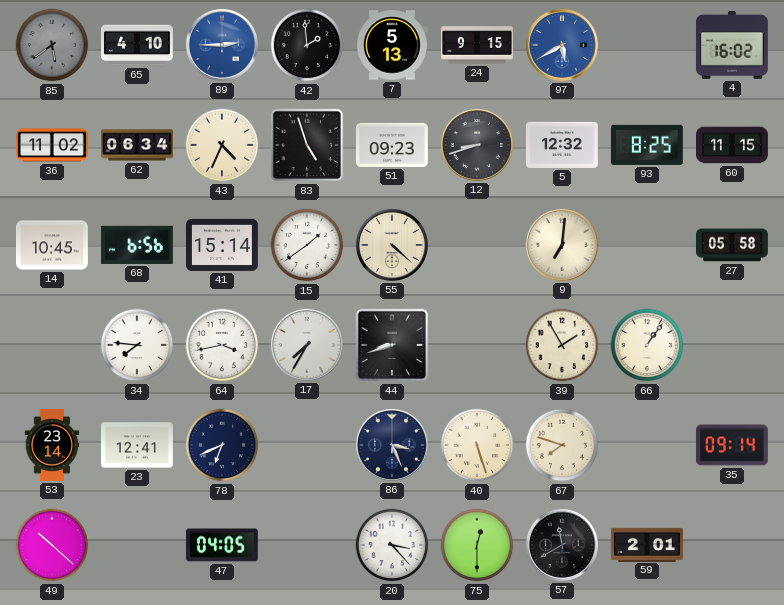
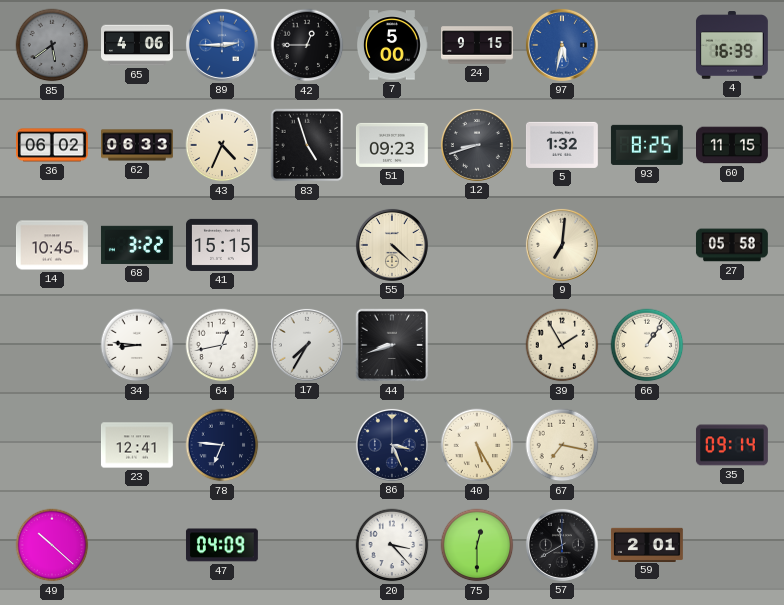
65: 4:10 -> 4:06
42: 1:59 -> 12:45
7: 5:13 -> 5:00
97: 5:40 -> 5:32
4: 16:02 -> 16:39
36: 11:02 -> 06:02
62: 06:34 -> 06:33
5: 12:32 -> 1:32
68: 6:56 -> 3:22
41: 15:14 -> 15:15
15: 1:39 -> none
34: 7:46 -> 8:46
64: 3:43 -> 12:43
53: 23:14 -> none
78: 6:41 -> 6:46
40: 5:27 -> 5:25
67: 7:48 -> 7:17
47: 04:05 -> 04:09
